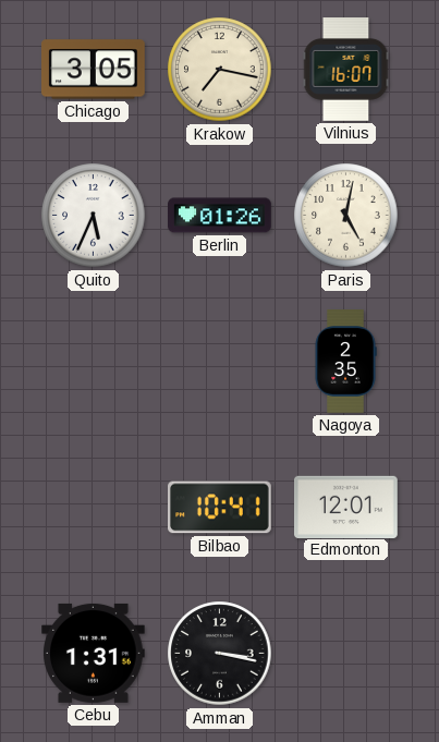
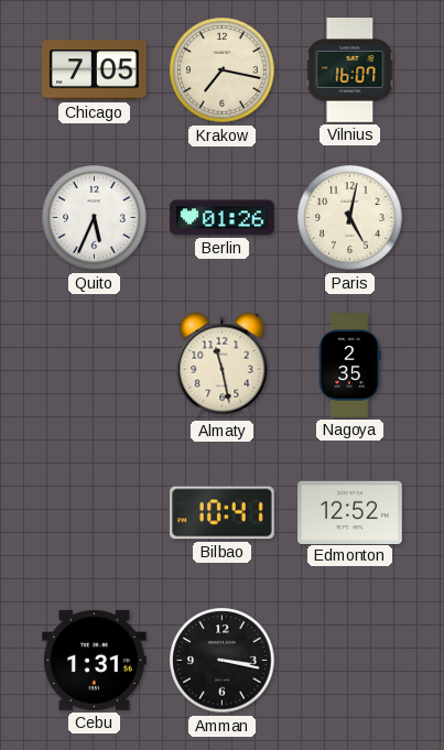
Chicago: 3:05 -> 7:05
Almaty: none -> 11:28
Edmonton: 12:01 -> 12:52
